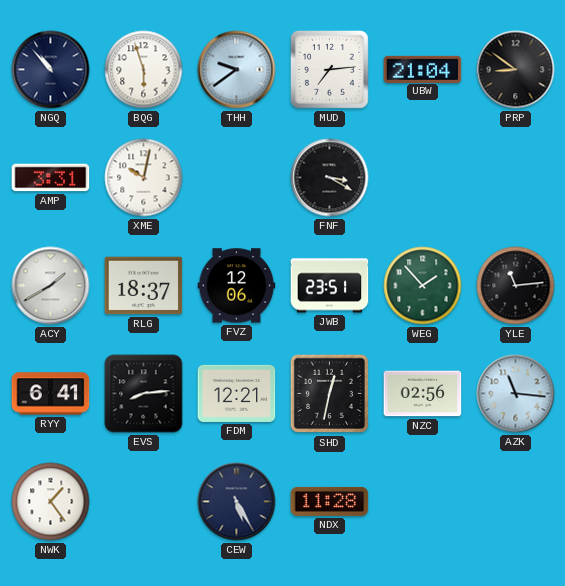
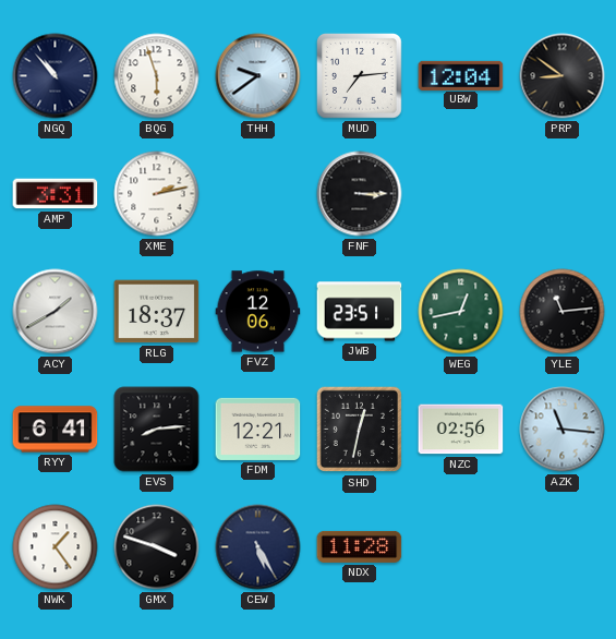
UBW: 21:04 -> 12:04
XME: 10:02 -> 2:13
FNF: 3:20 -> 3:15
WEG: 1:53 -> 12:43
GMX: none -> 3:48
